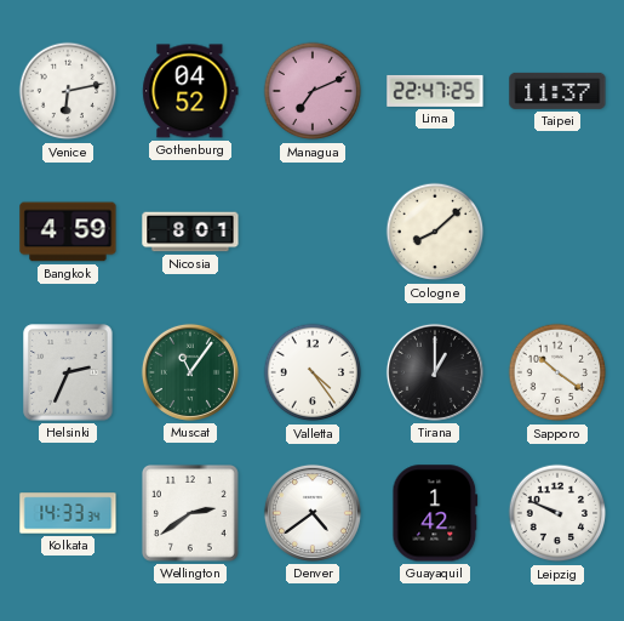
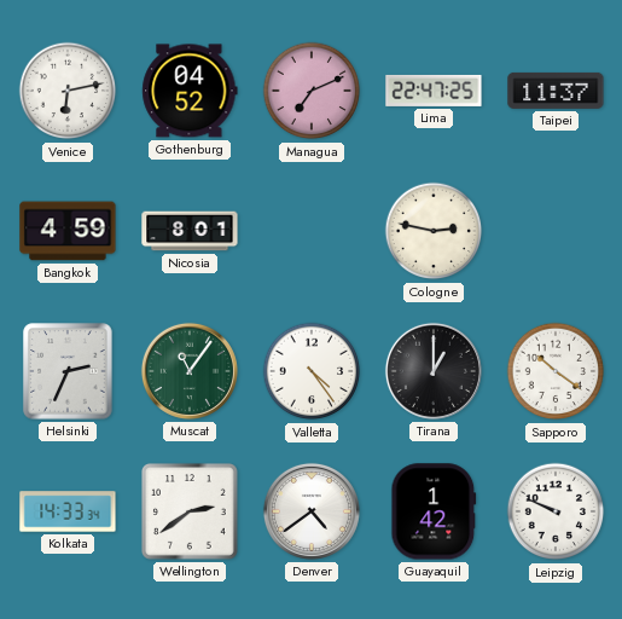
Cologne: 8:08 -> 2:47
